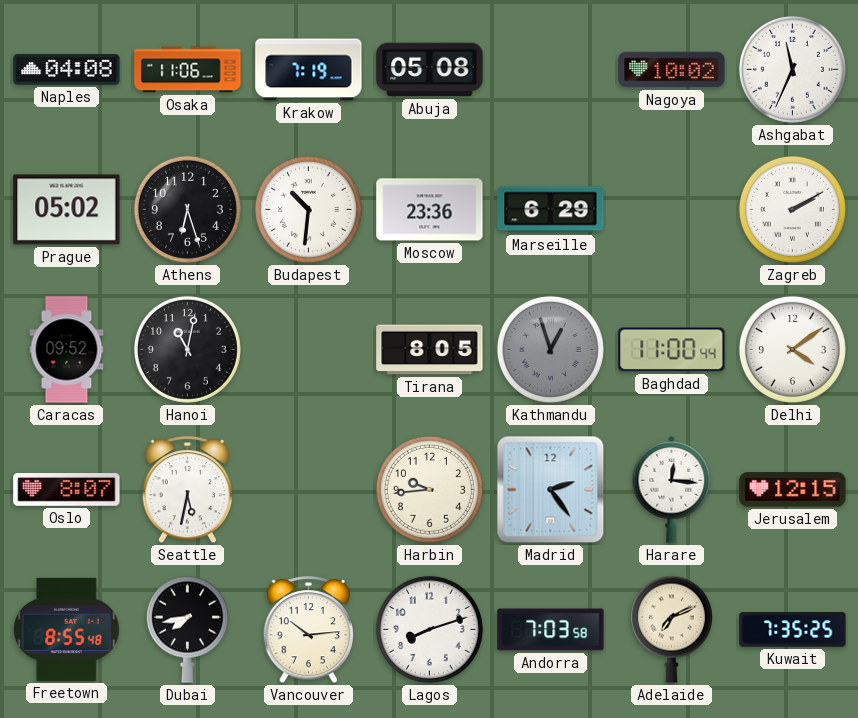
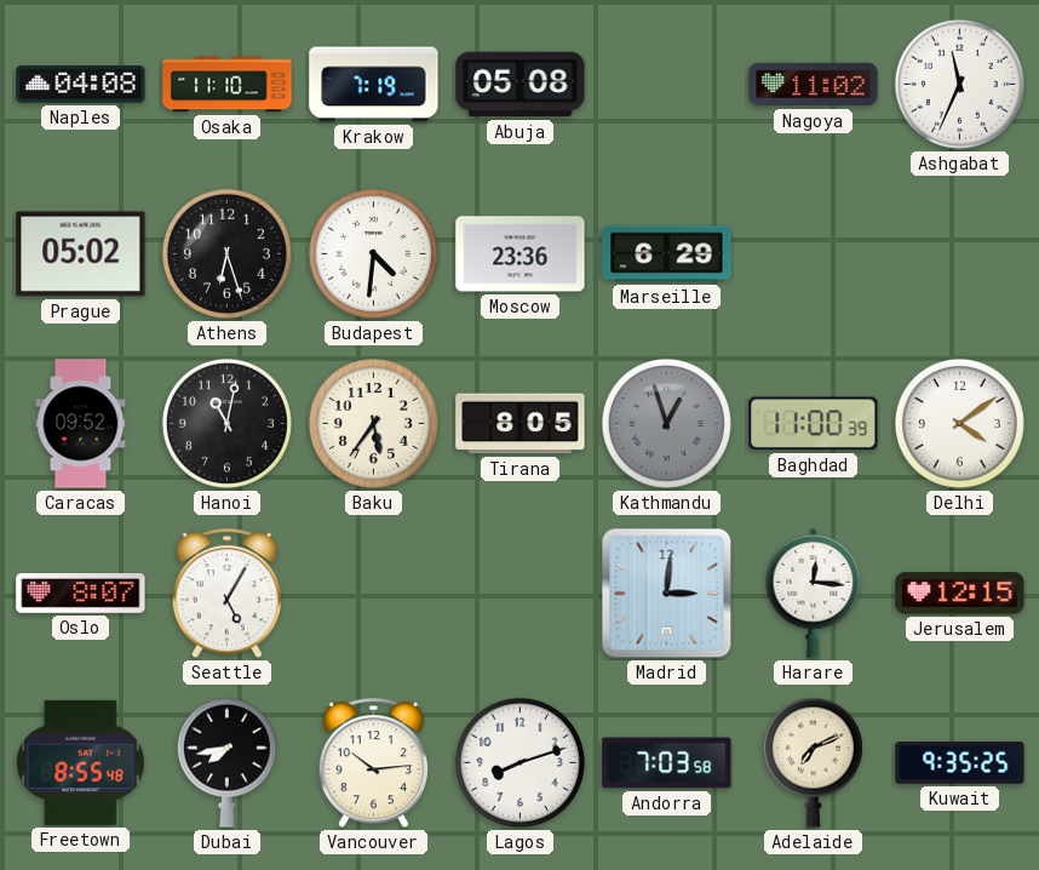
Osaka: 11:06 -> 11:10
Nagoya: 10:02 -> 11:02
Budapest: 10:31 -> 4:31
Zagreb: 2:10 -> none
Baku: none -> 5:36
Baghdad: 11:00:44 -> 11:00:39
Seattle: 5:32 -> 5:05
Harbin: 9:44 -> none
Madrid: 2:24 -> 3:01
Kuwait: 7:35 -> 9:35
